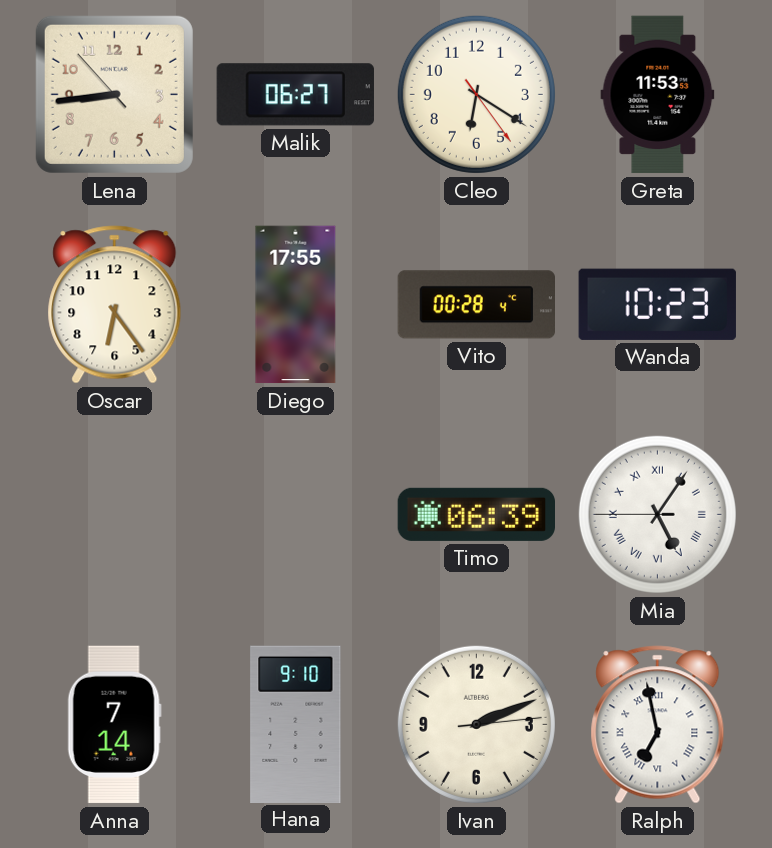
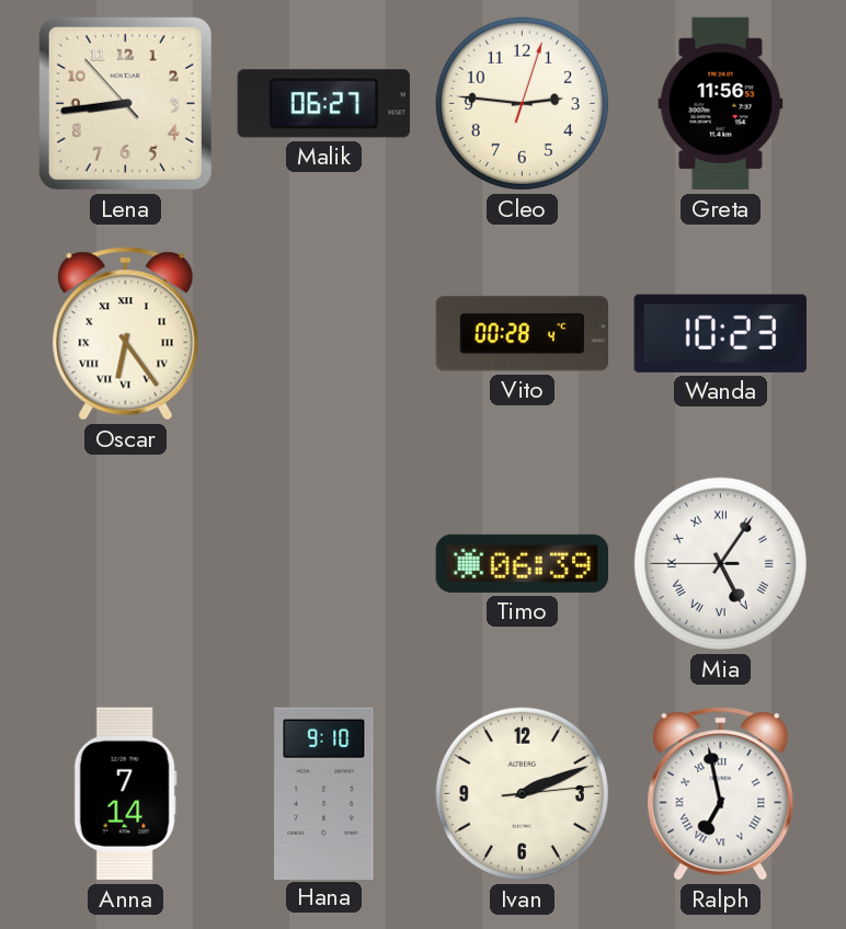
Cleo: 6:20 -> 2:46
Greta: 11:53 -> 11:56
Oscar numerals: Arabic -> Roman
Diego: 17:55 -> none
